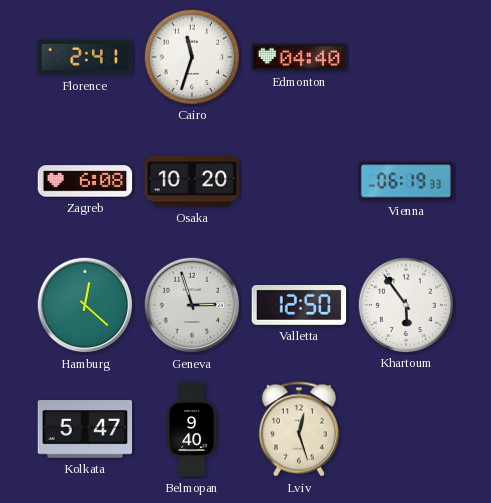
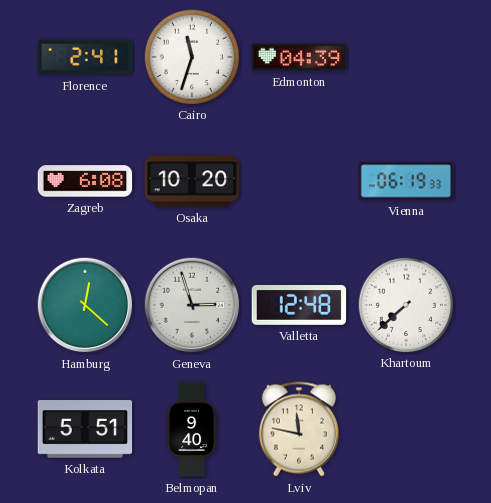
Edmonton: 04:40 -> 04:39
Valletta: 12:50 -> 12:48
Khartoum: 5:54 -> 7:38
Kolkata: 5:47 -> 5:51
Lviv: 12:27 -> 11:47
